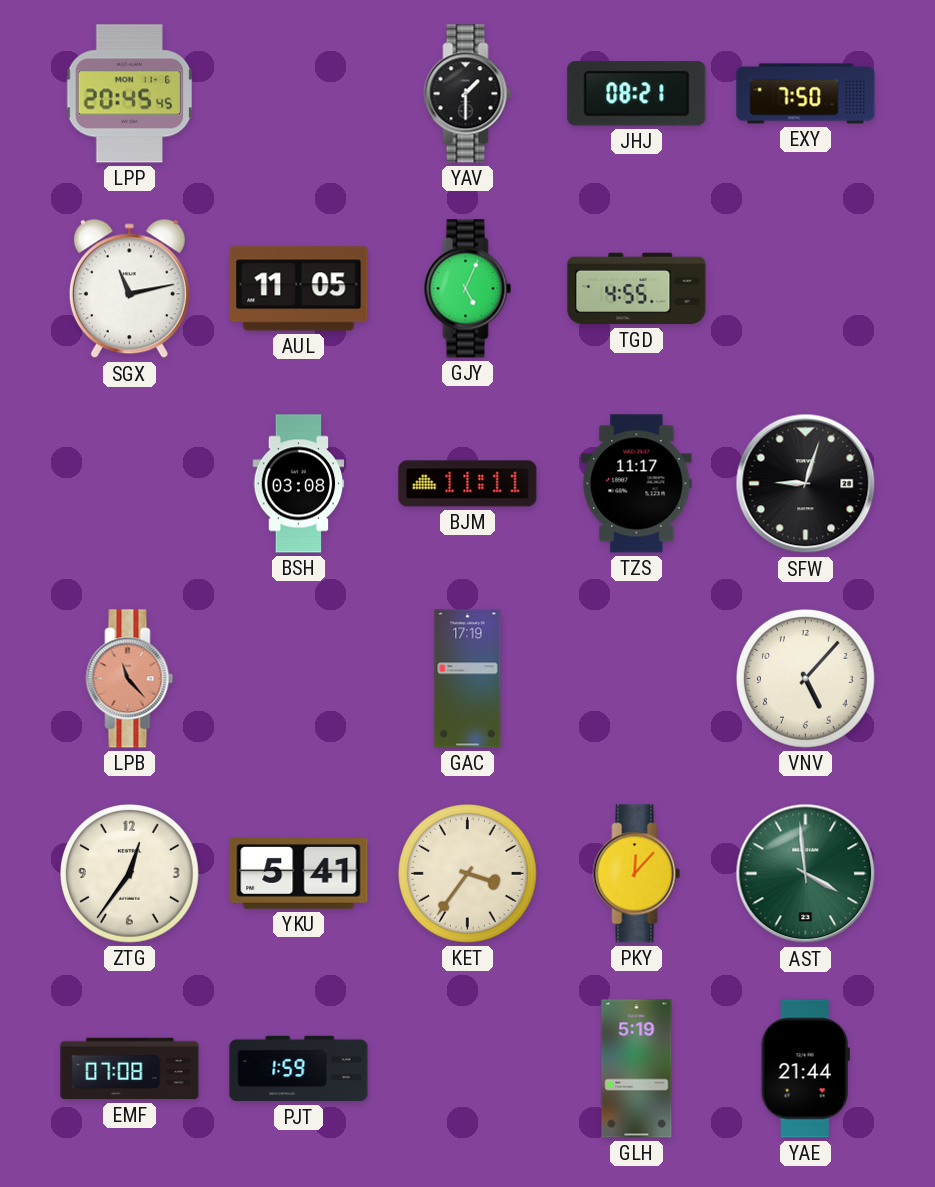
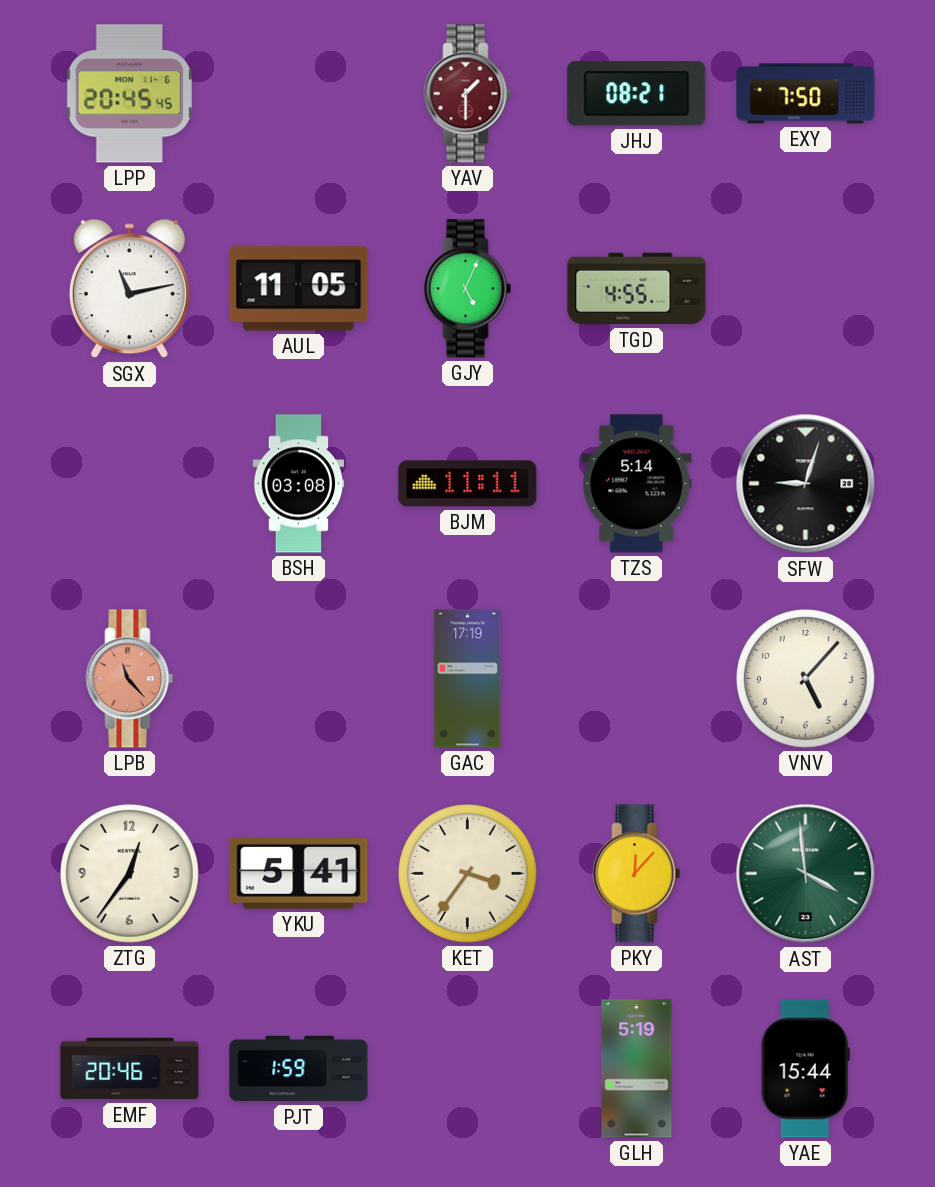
YAV dial: black -> burgundy
TZS: 11:17 -> 5:14
EMF: 07:08 -> 20:46
YAE: 21:44 -> 15:44
